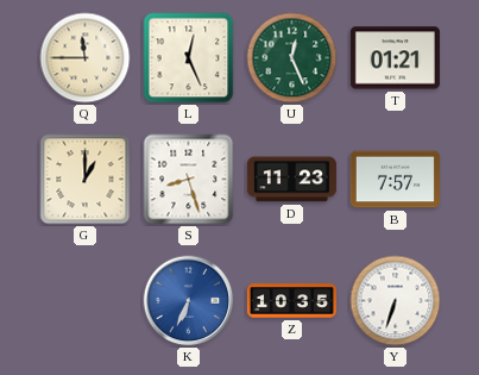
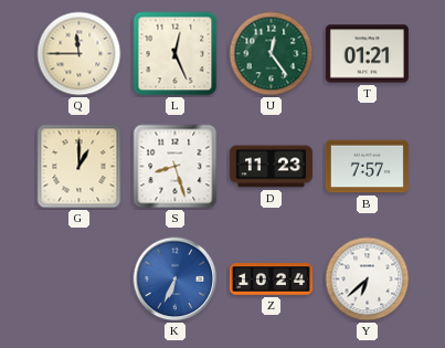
U: 12:26 -> 12:24
Z: 10:35 -> 10:24
Y: 6:33 -> 6:38
